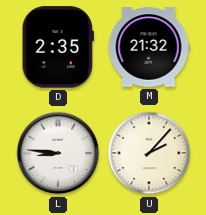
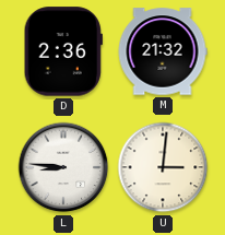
D: 2:35 -> 2:36
U: 2:07 -> 3:01
